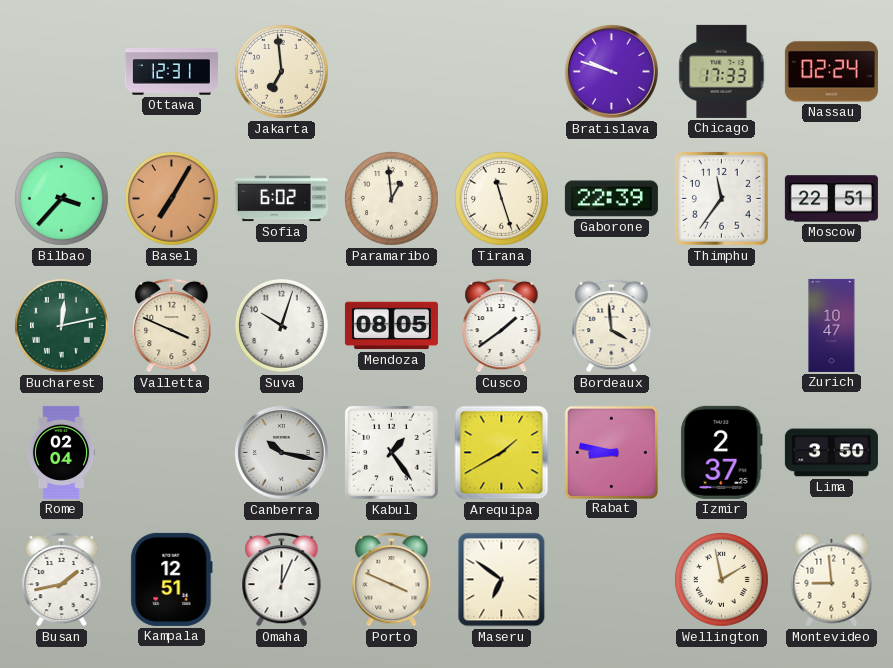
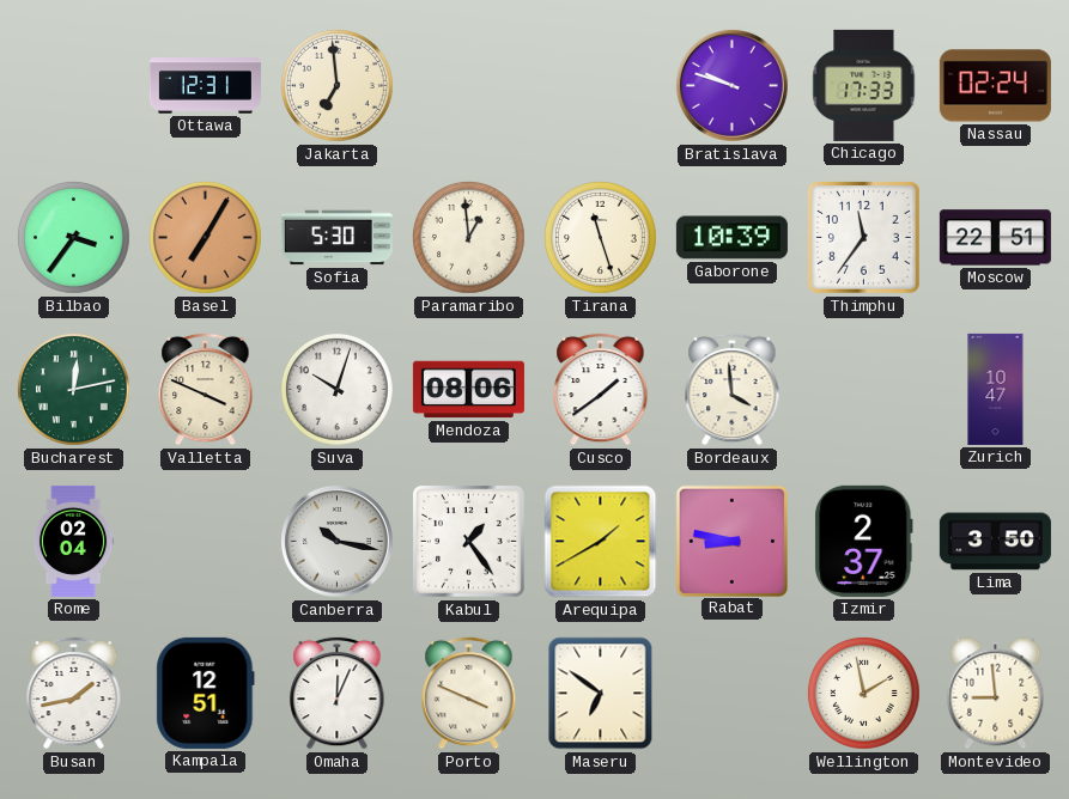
Bilbao: 3:37 -> 3:36
Sofia: 6:02 -> 5:30
Gaborone: 22:39 -> 10:39
Mendoza: 08:05 -> 08:06
